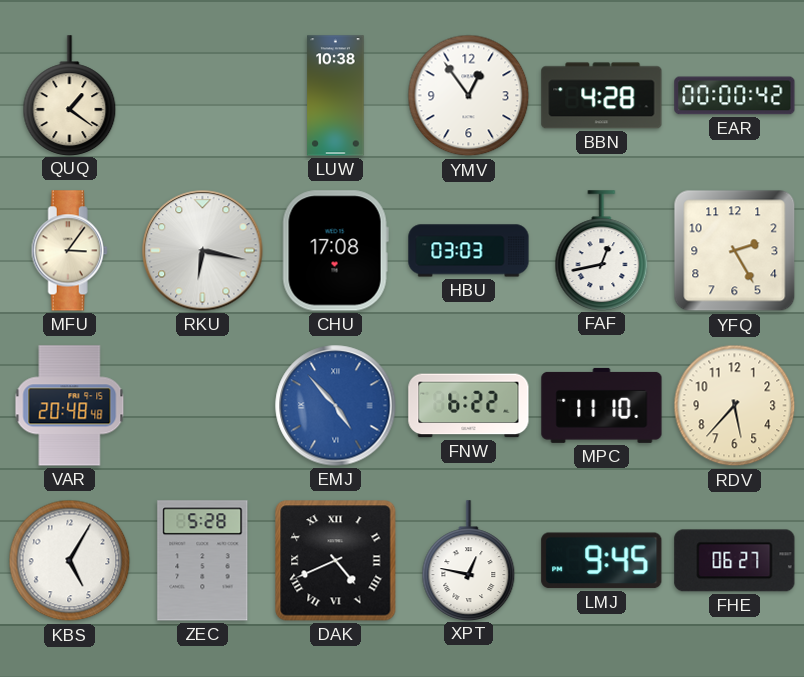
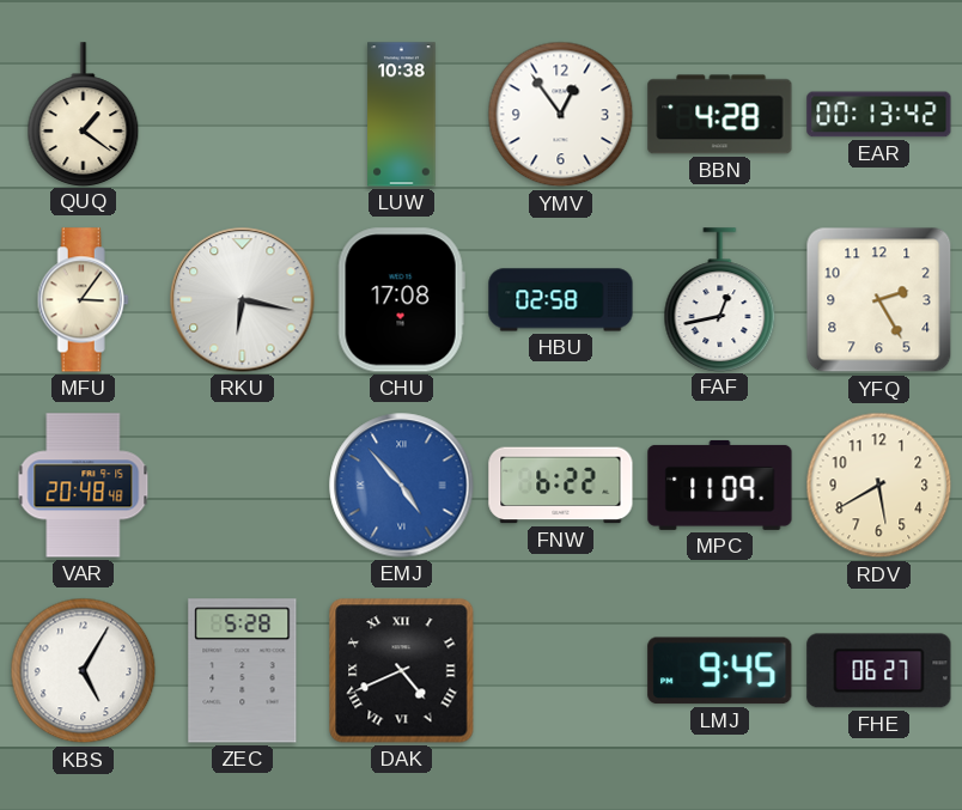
EAR: 00:00 -> 00:13
HBU: 03:03 -> 02:58
MPC: 11:10 -> 11:09
RDV: 5:37 -> 5:40
XPT: 12:47 -> none
